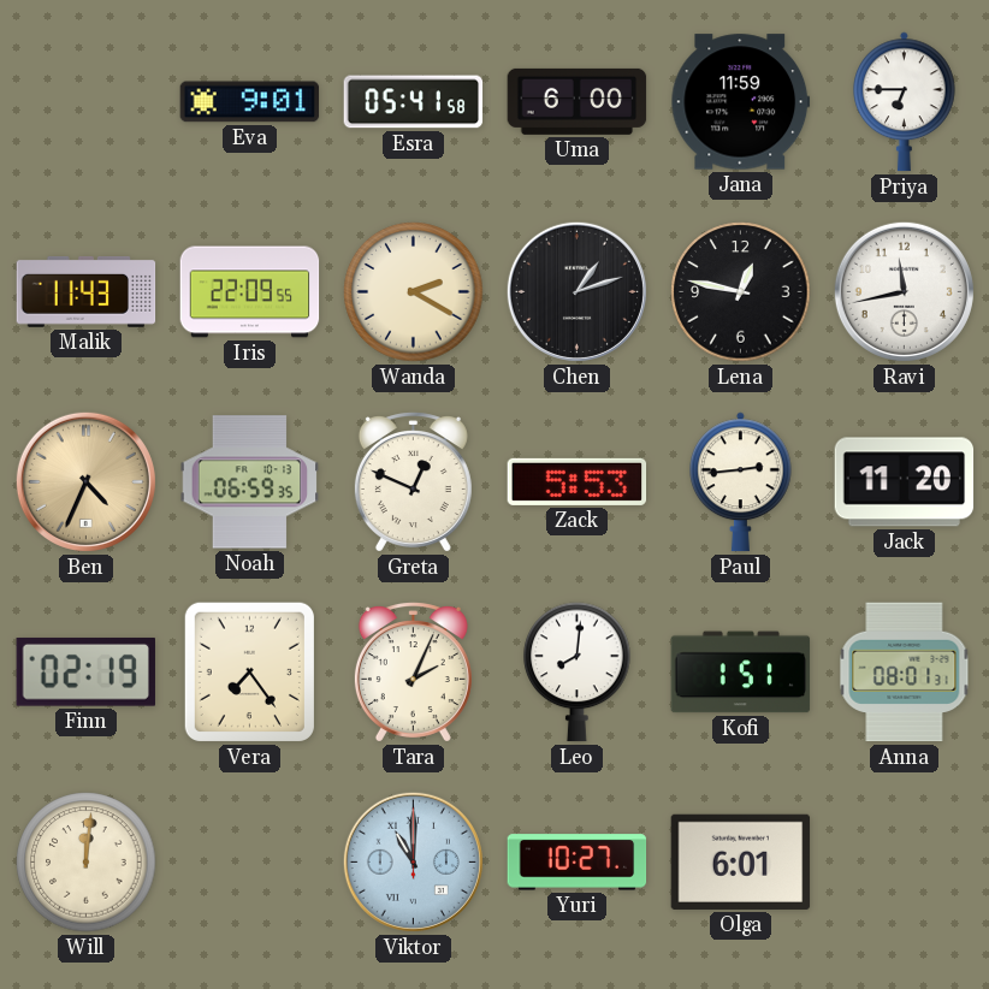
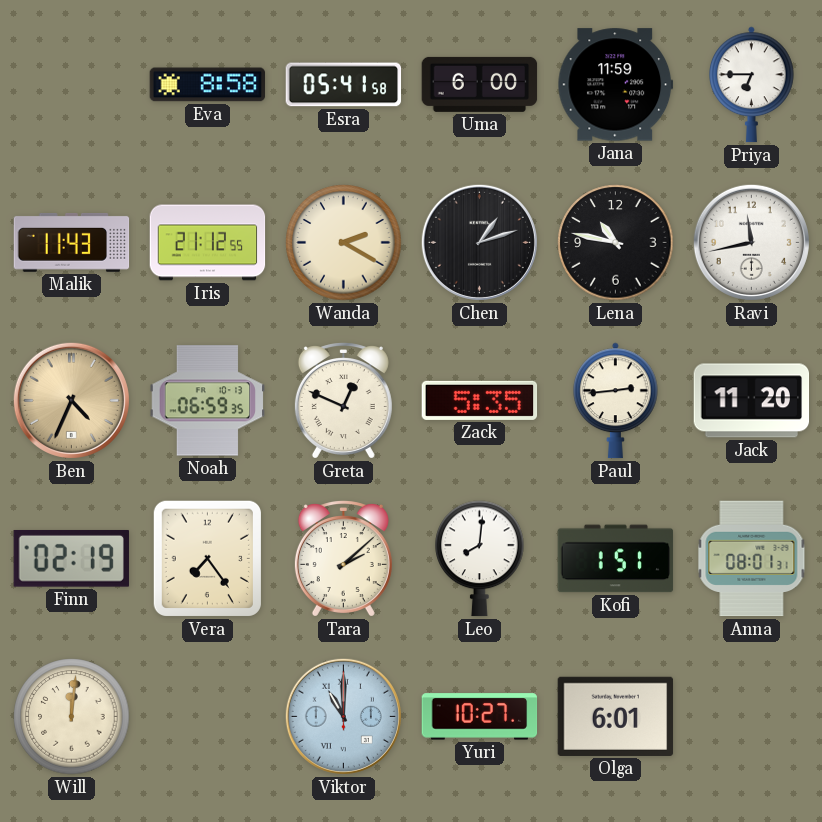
Eva: 9:01 -> 8:58
Iris: 22:09 -> 21:12
Lena: 12:47 -> 10:47
Zack: 5:53 -> 5:35
Tara: 2:04 -> 2:08
